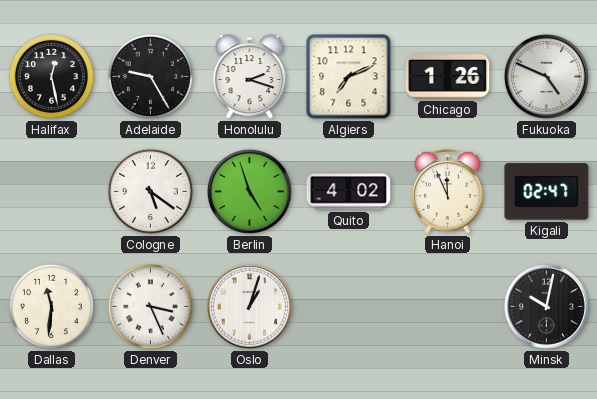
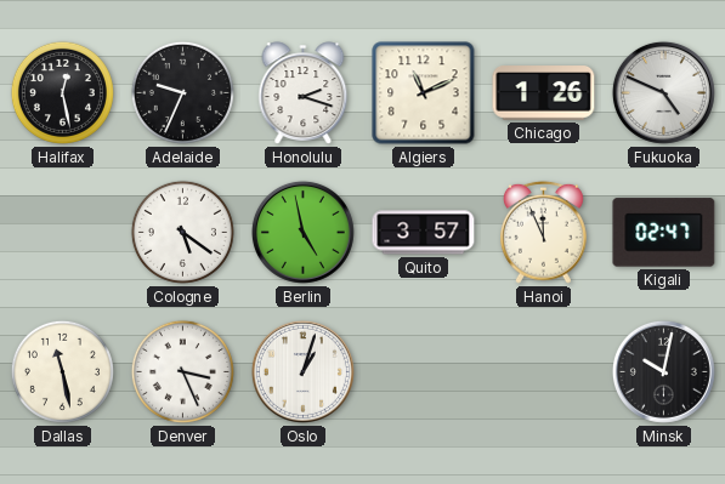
Adelaide: 9:25 -> 9:34
Algiers: 7:11 -> 11:11
Berlin: 4:57 -> 4:58
Quito: 4:02 -> 3:57
Dallas: 11:31 -> 11:28
